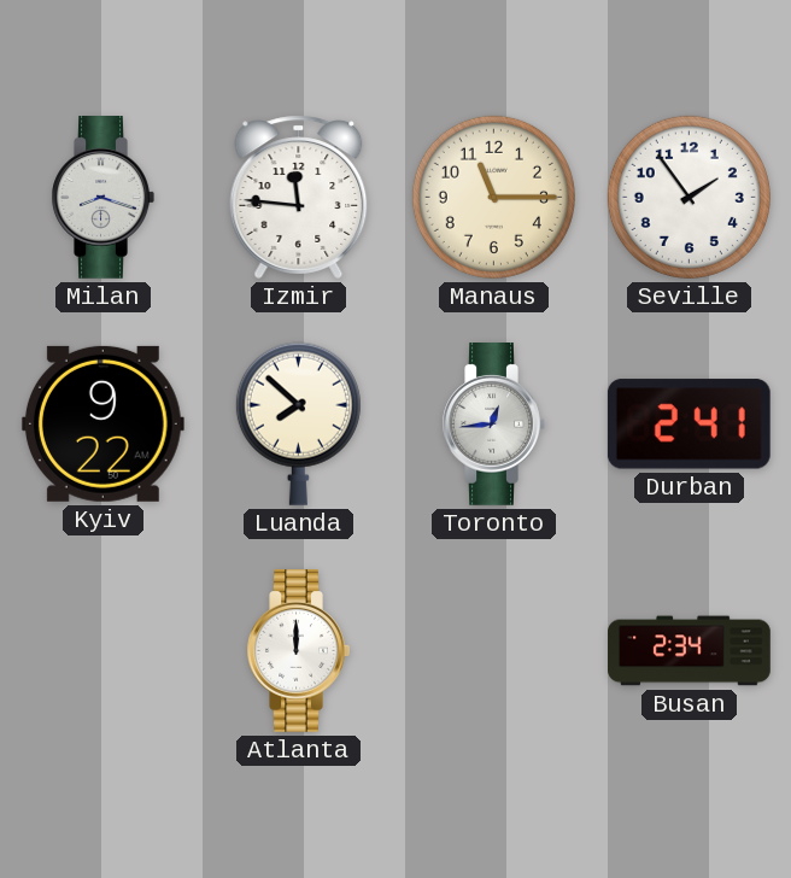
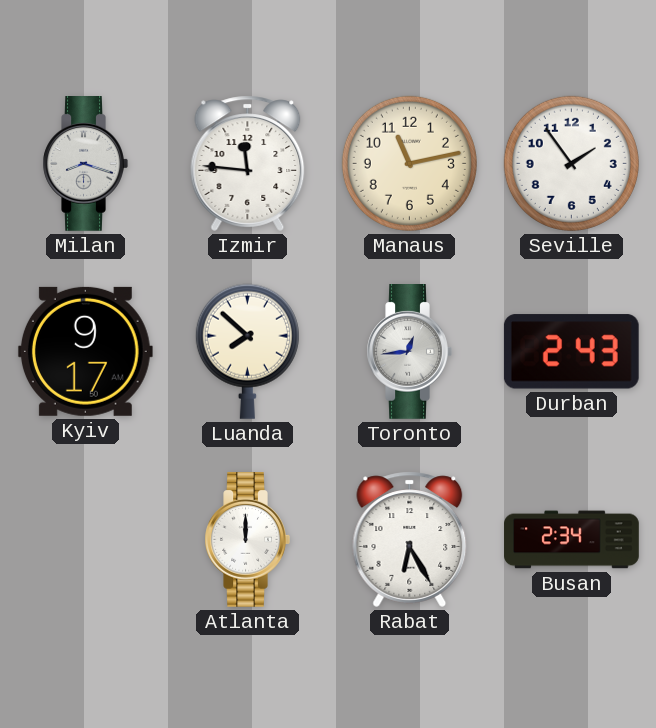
Manaus: 11:15 -> 11:13
Kyiv: 9:22 -> 9:17
Durban: 2:41 -> 2:43
Rabat: none -> 6:25
